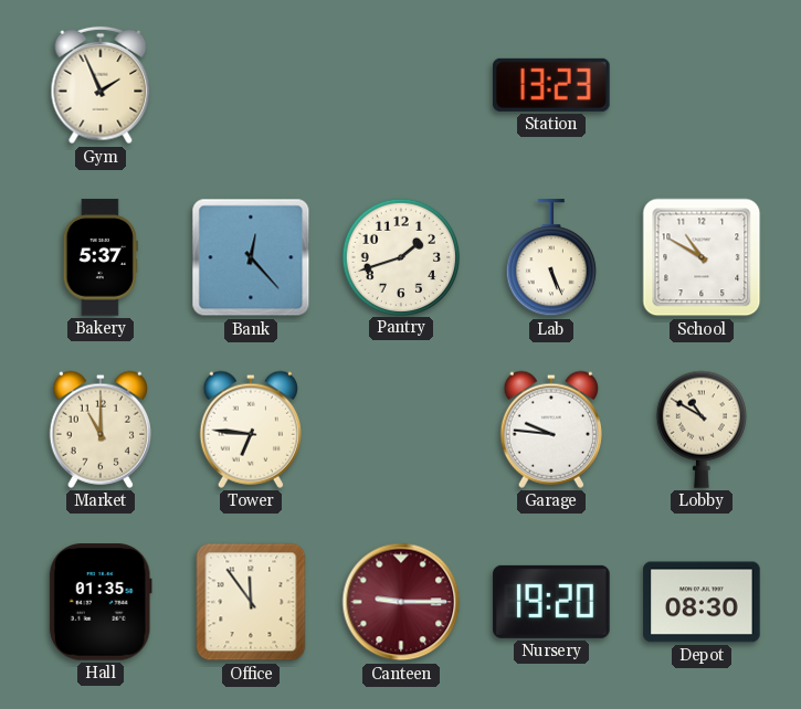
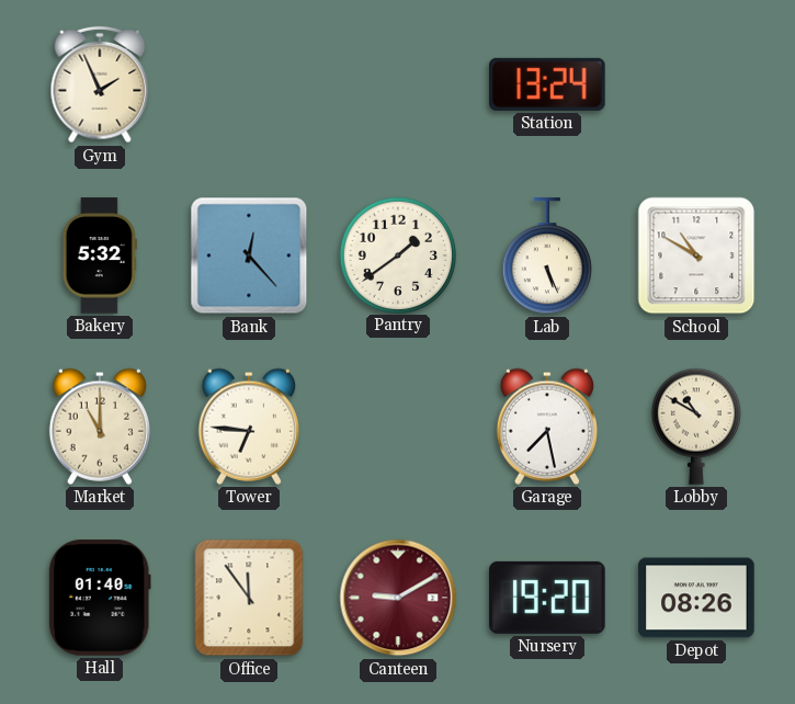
Station: 13:23 -> 13:24
Bakery: 5:37 -> 5:32
Pantry: 1:42 -> 1:39
Garage: 9:46 -> 7:28
Hall: 01:35 -> 01:40
Canteen: 9:15 -> 9:10
Depot: 08:30 -> 08:26
